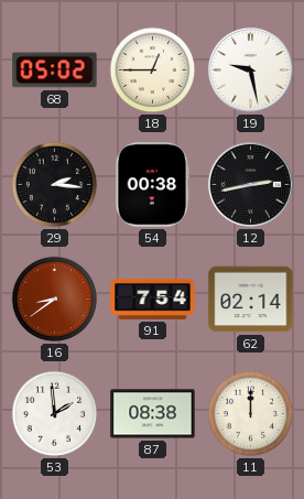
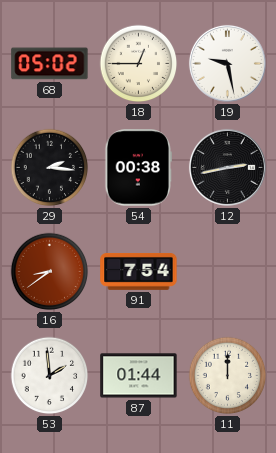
62: 02:14 -> none
87: 08:38 -> 01:44
